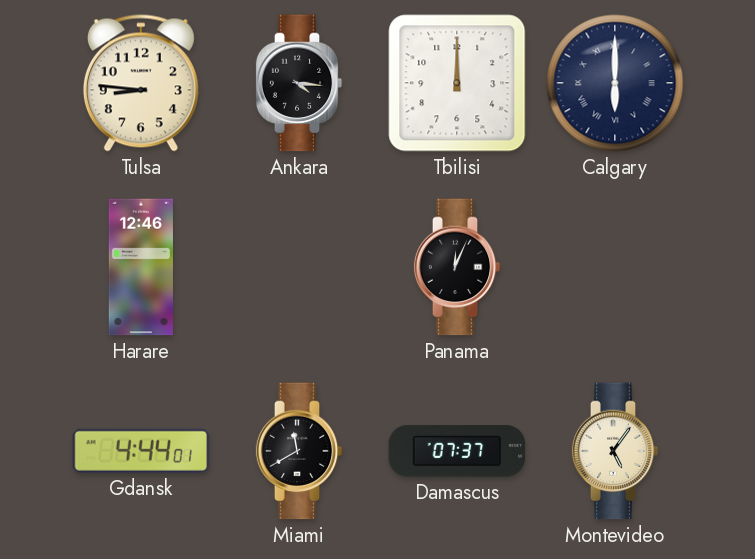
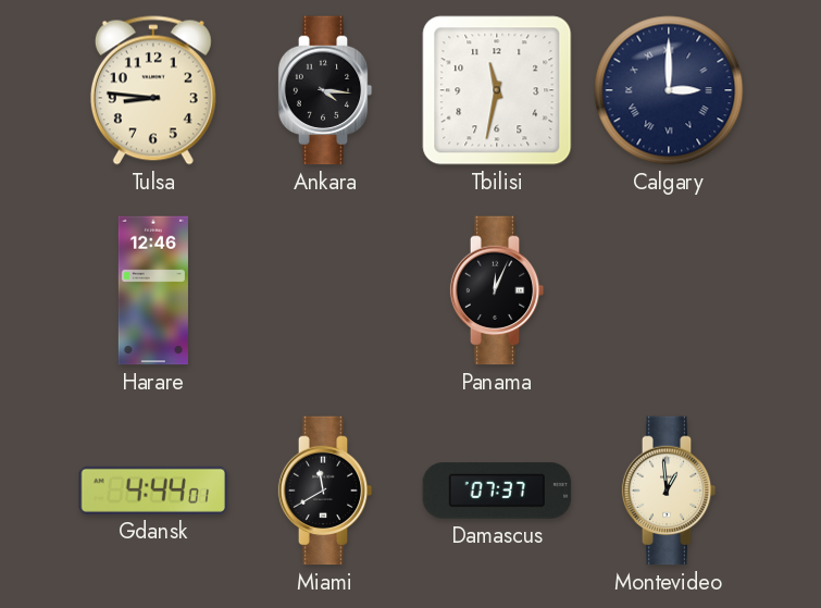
Tbilisi: 12:00 -> 11:32
Calgary: 6:00 -> 3:00
Montevideo: 5:06 -> 12:59
